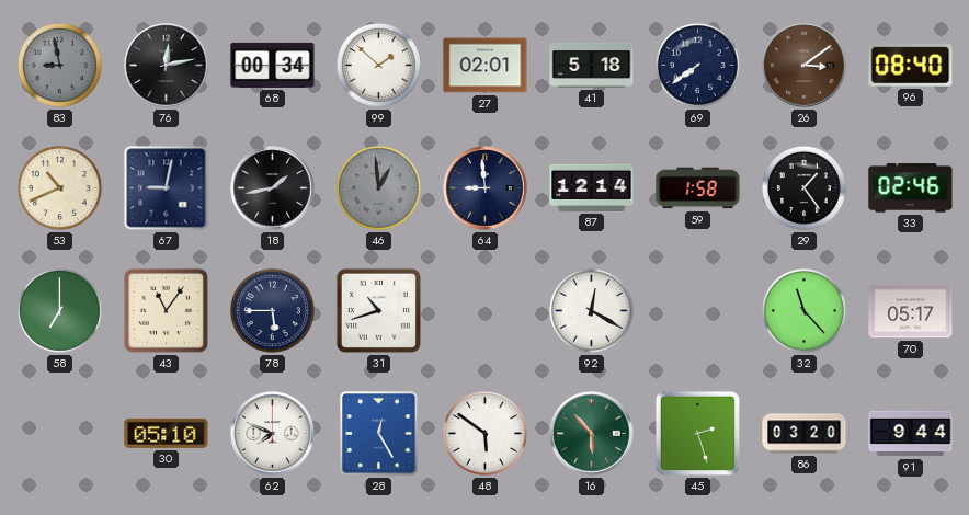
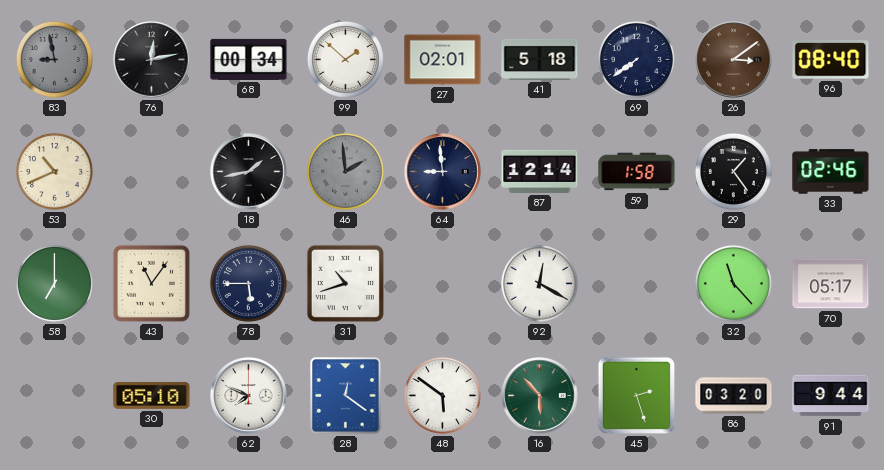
67: 9:02 -> none
46: 12:59 -> 1:59
28: 12:25 -> 12:21
